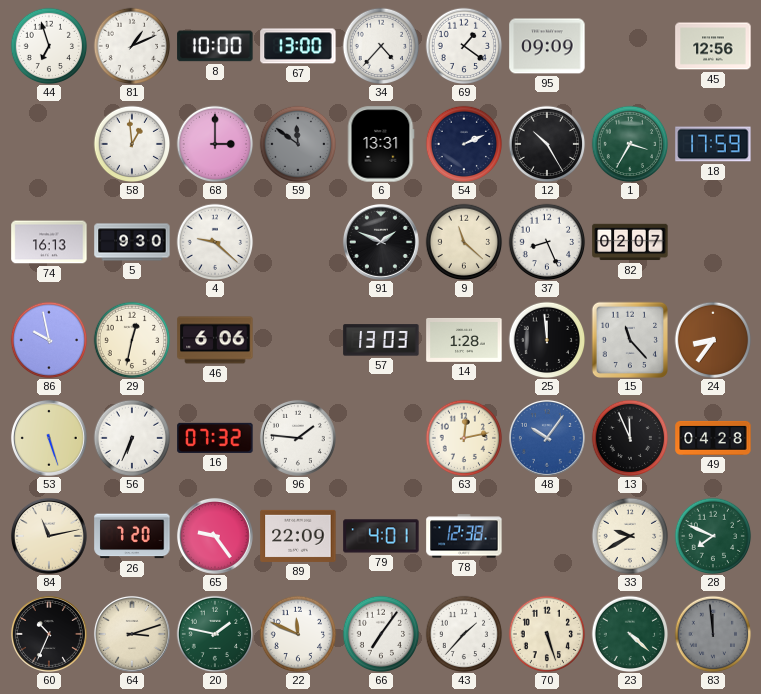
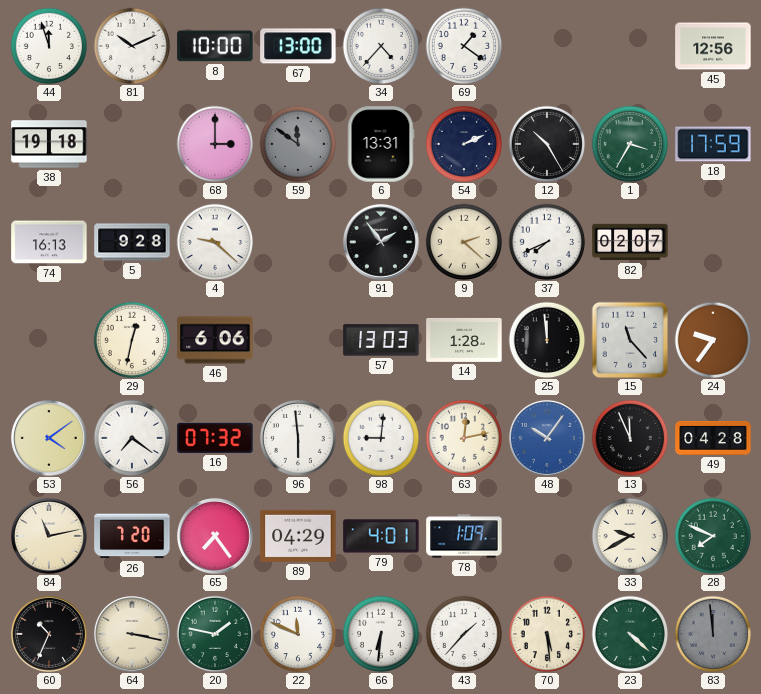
44: 6:57 -> 11:57
81: 1:11 -> 10:11
95: 09:09 -> none
38: none -> 19:18
58: 12:59 -> none
5: 9:30 -> 9:28
91: 1:49 -> 1:54
9: 11:22 -> 2:22
37: 8:26 -> 7:41
86: 9:58 -> none
24: 8:36 -> 9:36
53: 5:27 -> 4:09
56: 6:34 -> 7:21
96: 1:46 -> 5:59
98: none -> 9:01
65: 9:24 -> 7:24
89: 22:09 -> 04:29
78: 12:38 -> 1:09
64: 3:12 -> 3:17
66: 7:06 -> 6:31
70: 5:27 -> 5:29
